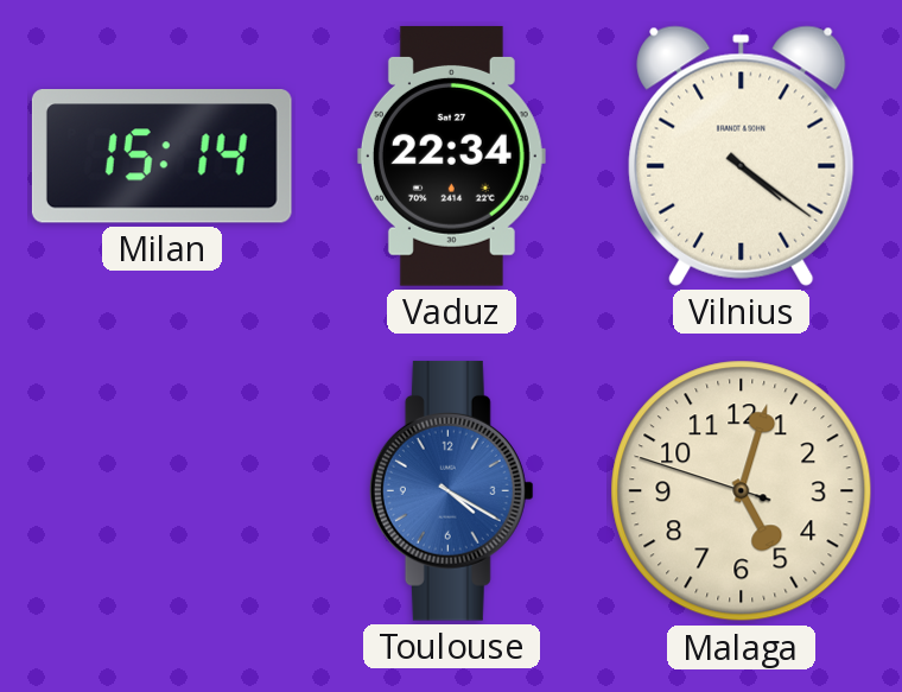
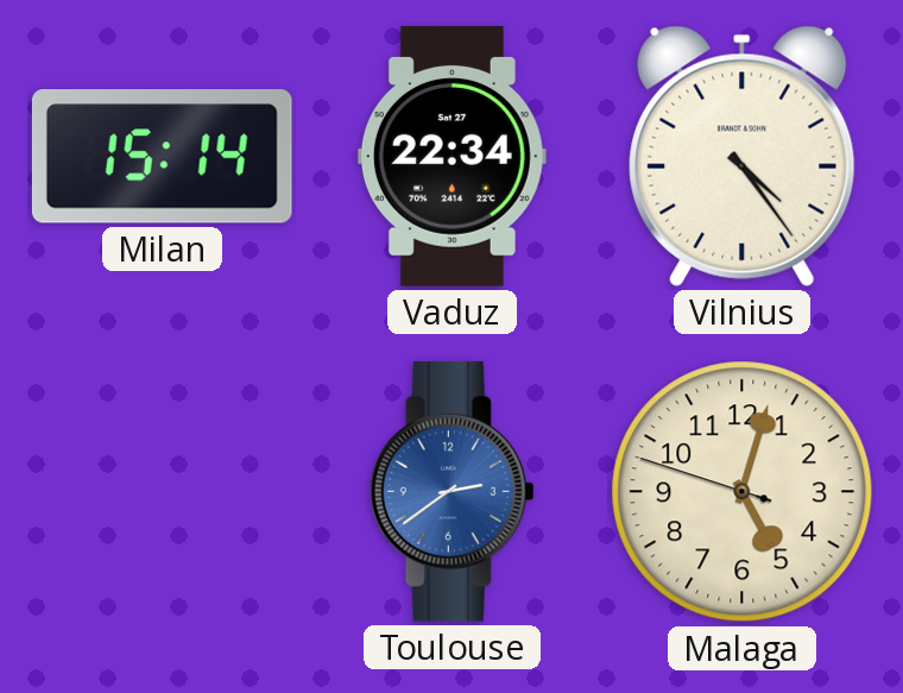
Vilnius: 4:21 -> 4:24
Toulouse: 4:20 -> 2:39
